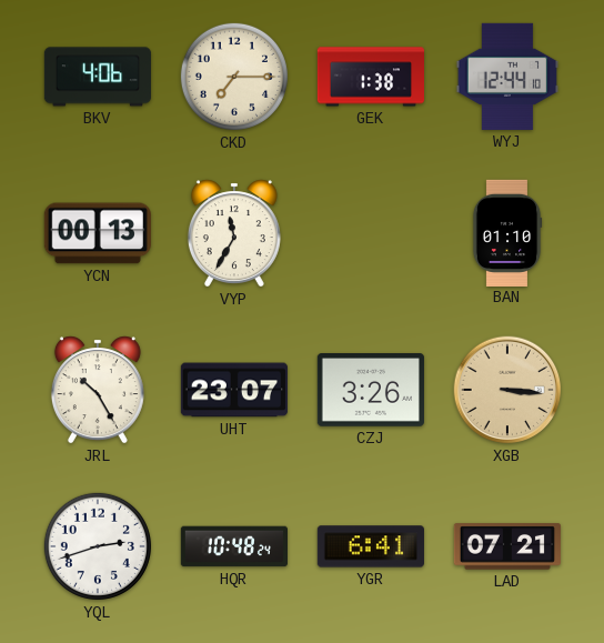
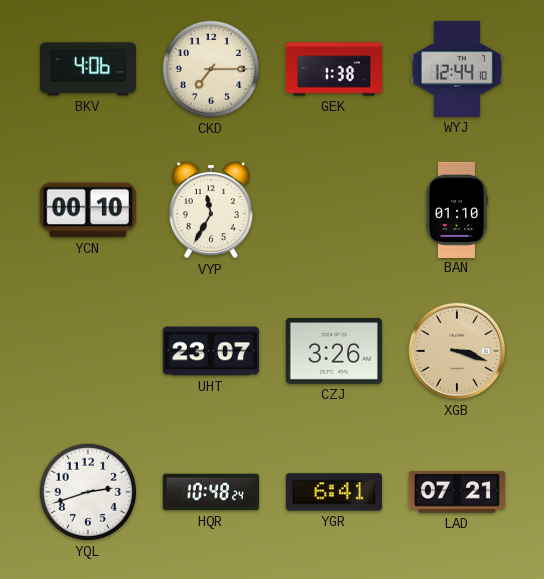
YCN: 00:13 -> 00:10
JRL: 10:25 -> none
XGB: 3:16 -> 3:18
